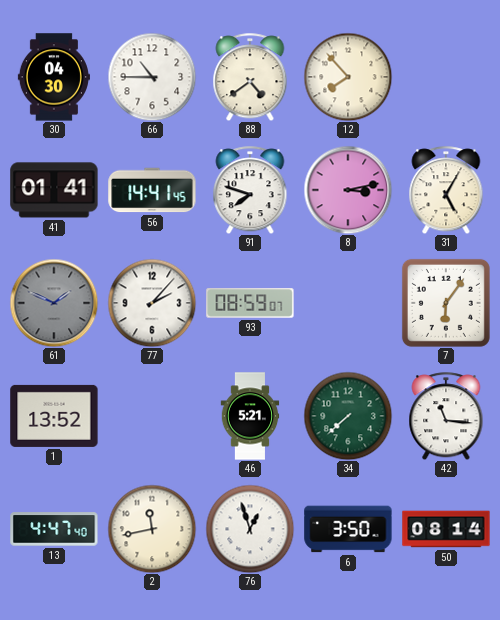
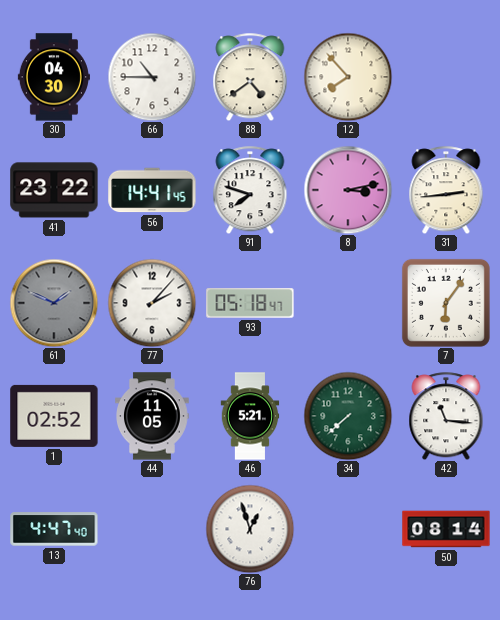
41: 01:41 -> 23:22
31: 5:05 -> 2:44
93: 08:59 -> 05:18
1: 13:52 -> 02:52
44: none -> 11:05
2: 11:43 -> none
6: 3:50 -> none
